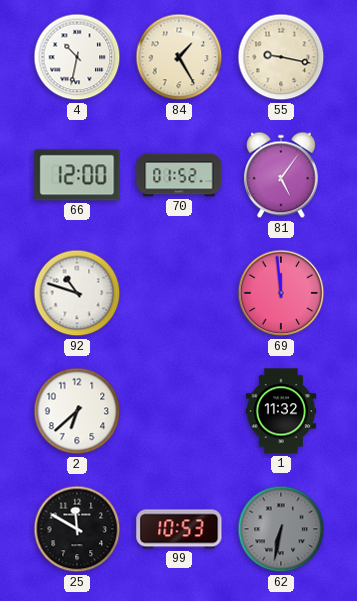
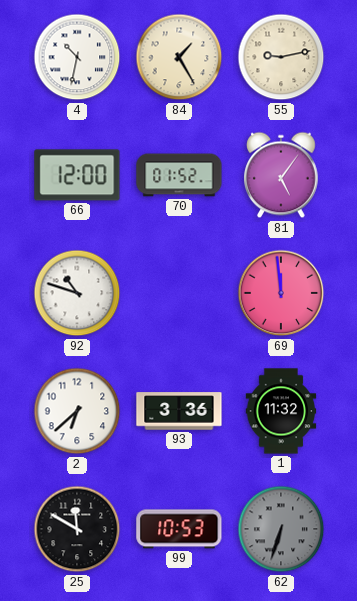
55: 9:17 -> 9:13
93: none -> 3:36
62: 6:32 -> 6:33
